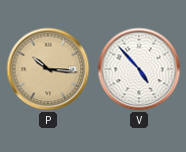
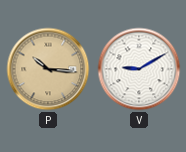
V: 4:53 -> 9:10
